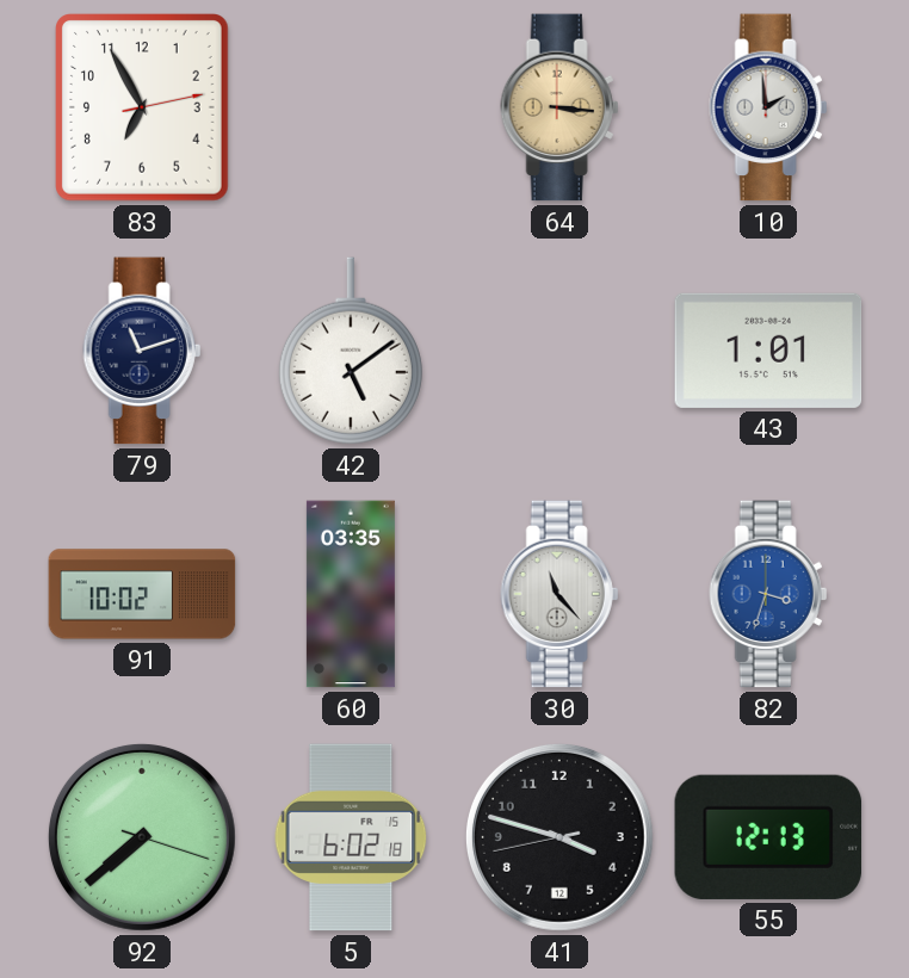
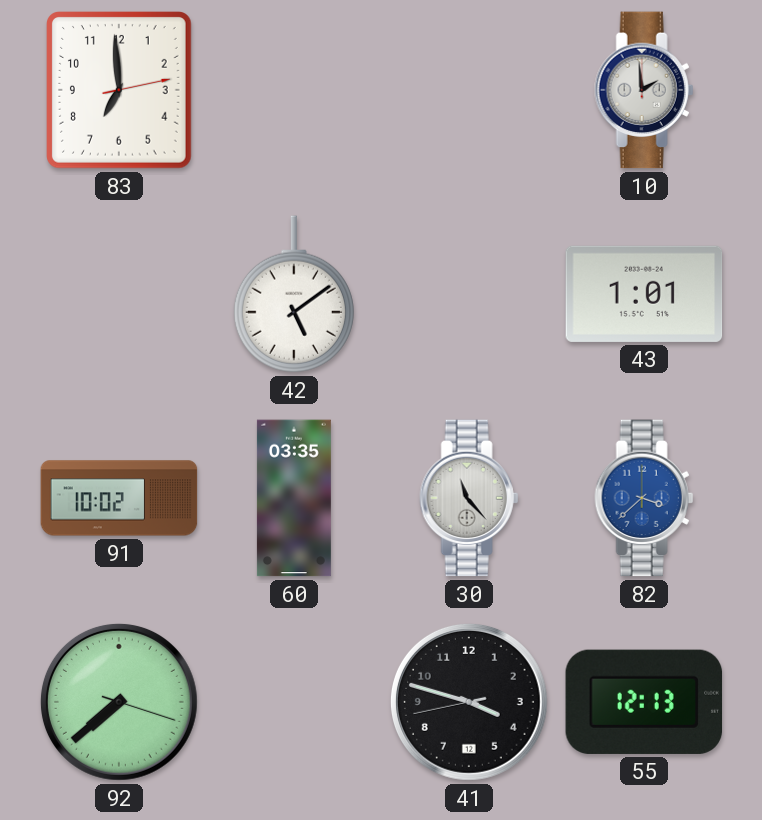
83: 6:55 -> 6:59
64: 3:16 -> none
79: 11:12 -> none
82: 3:33 -> 3:38
5: 6:02 -> none
